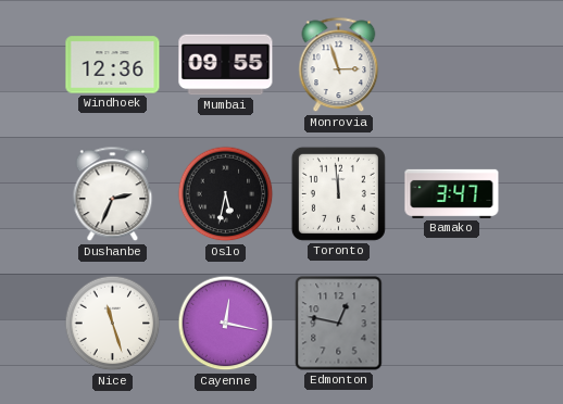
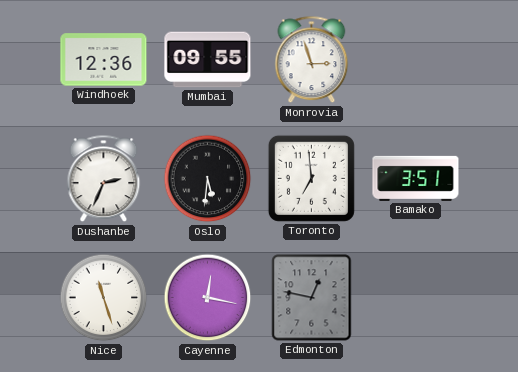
Oslo: 5:32 -> 5:31
Toronto: 11:59 -> 6:59
Bamako: 3:47 -> 3:51
